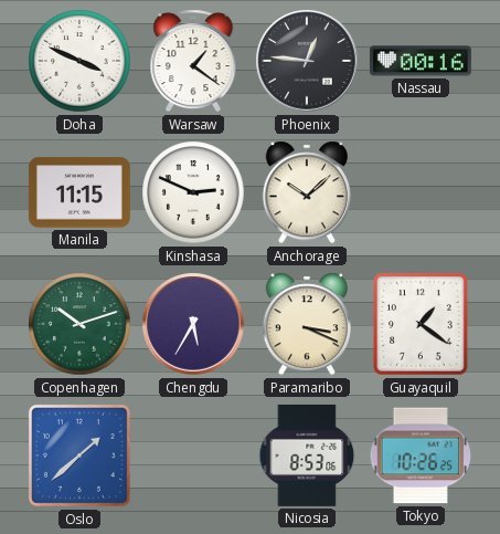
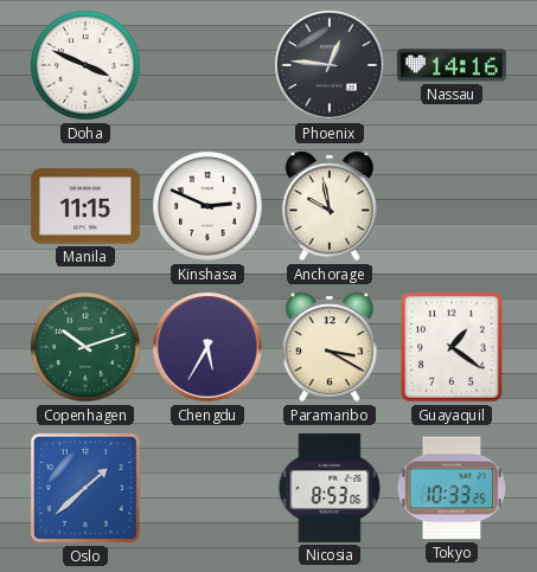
Warsaw: 1:21 -> none
Nassau: 00:16 -> 14:16
Anchorage: 10:08 -> 9:58
Paramaribo: 3:19 -> 3:20
Tokyo: 10:26 -> 10:33
